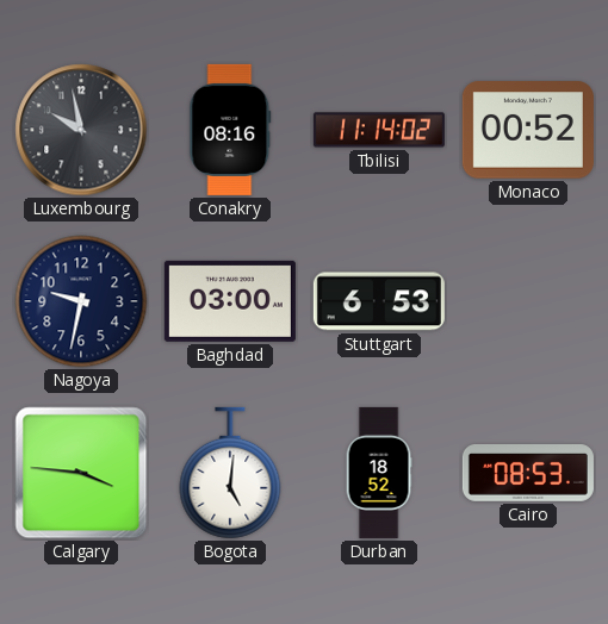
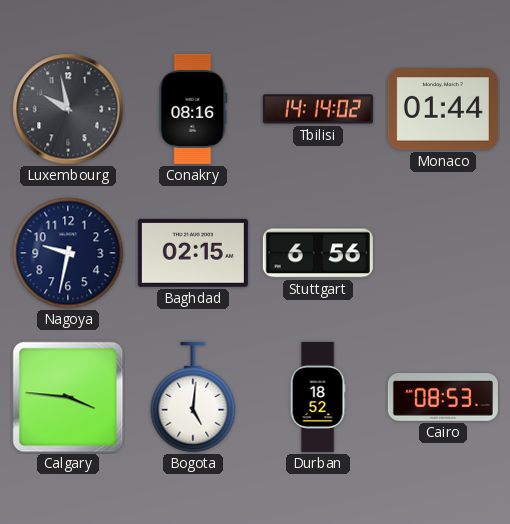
Tbilisi: 11:14 -> 14:14
Monaco: 00:52 -> 01:44
Baghdad: 03:00 -> 02:15
Stuttgart: 6:53 -> 6:56
